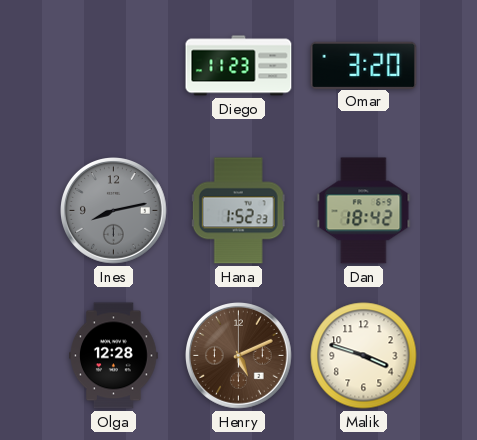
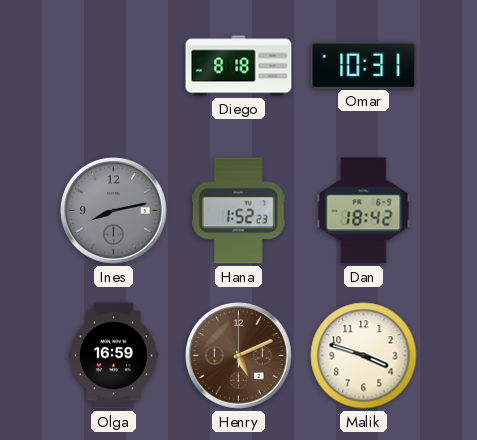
Diego: 11:23 -> 8:18
Omar: 3:20 -> 10:31
Olga: 12:28 -> 16:59
